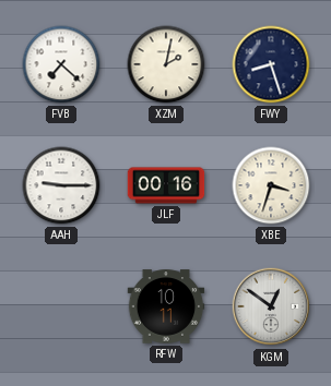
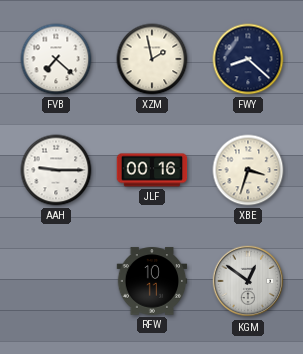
XZM: 2:02 -> 1:58
FWY: 8:27 -> 8:22
